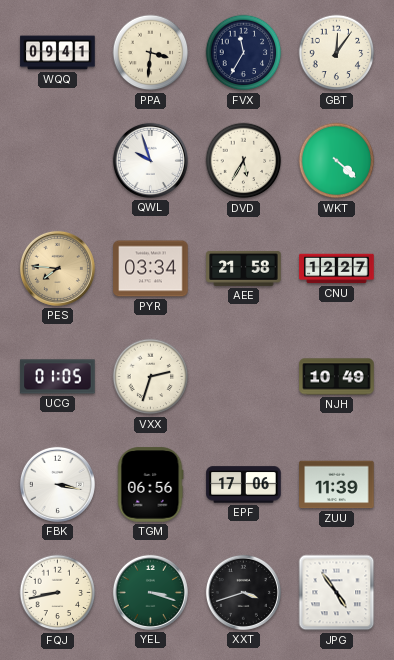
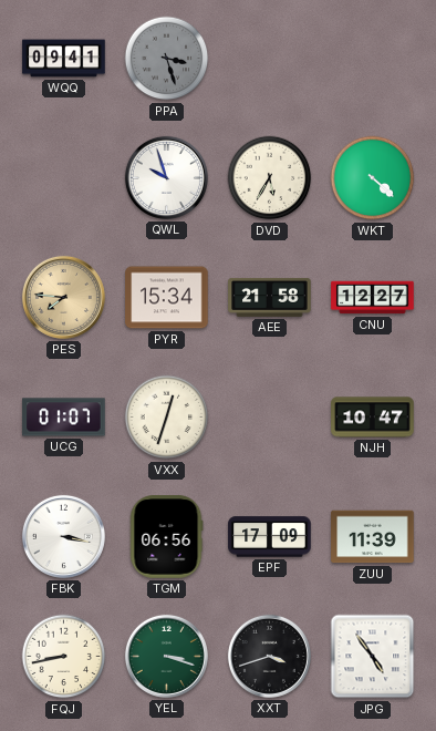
PPA: 3:31 -> 3:27
PPA dial: cream -> grey
FVX: 11:35 -> none
GBT: 12:06 -> none
PYR: 03:34 -> 15:34
UCG: 01:05 -> 01:07
VXX: 2:33 -> 12:33
NJH: 10:49 -> 10:47
EPF: 17:06 -> 17:09
